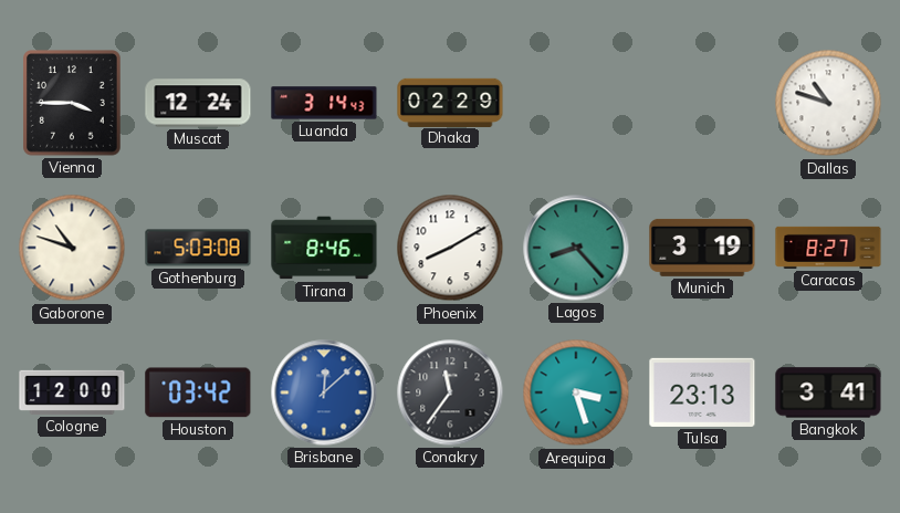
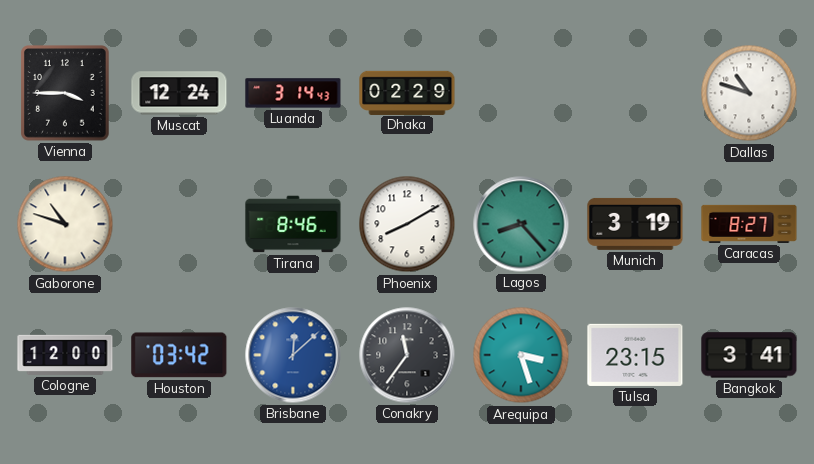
Gothenburg: 5:03 -> none
Tulsa: 23:13 -> 23:15
